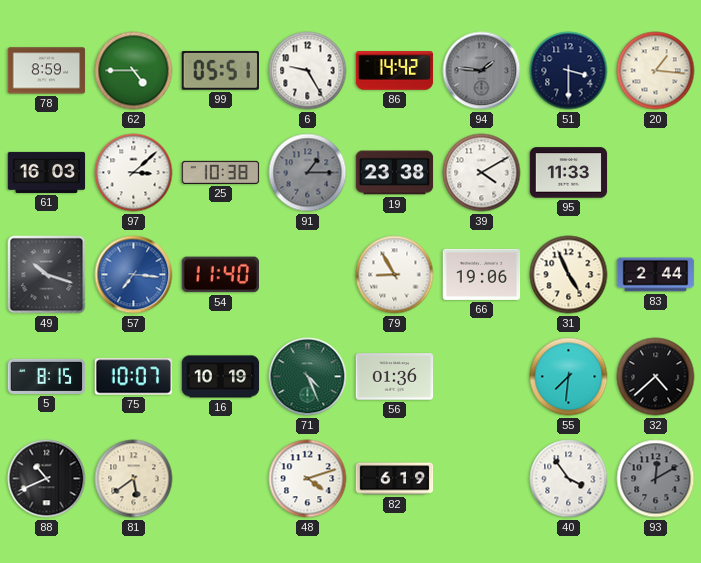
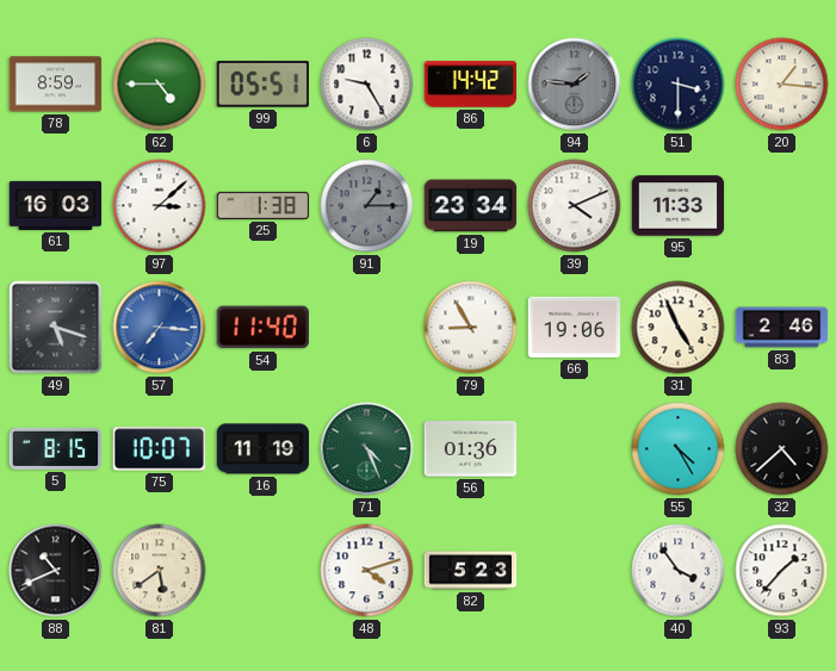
25: 10:38 -> 1:38
19: 23:38 -> 23:34
39: 4:10 -> 4:11
49: 10:18 -> 5:18
83: 2:44 -> 2:46
16: 10:19 -> 11:19
55: 7:31 -> 4:25
82: 6:19 -> 5:23
93: 12:10 -> 1:37
93 dial: grey -> white
